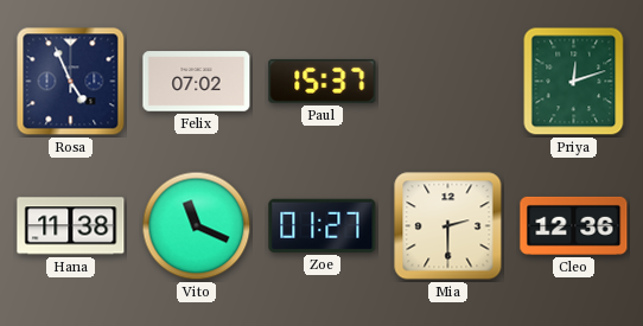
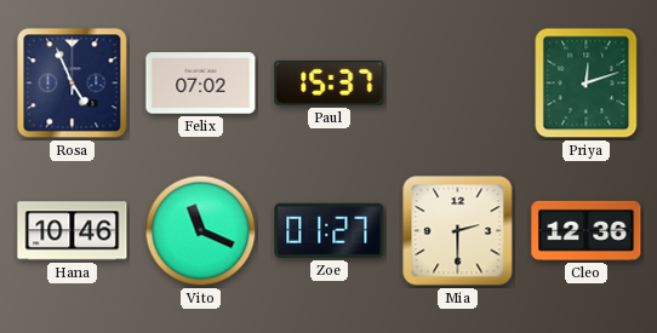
Hana: 11:38 -> 10:46
